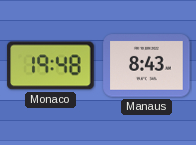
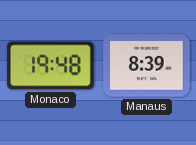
Manaus: 8:43 -> 8:39
